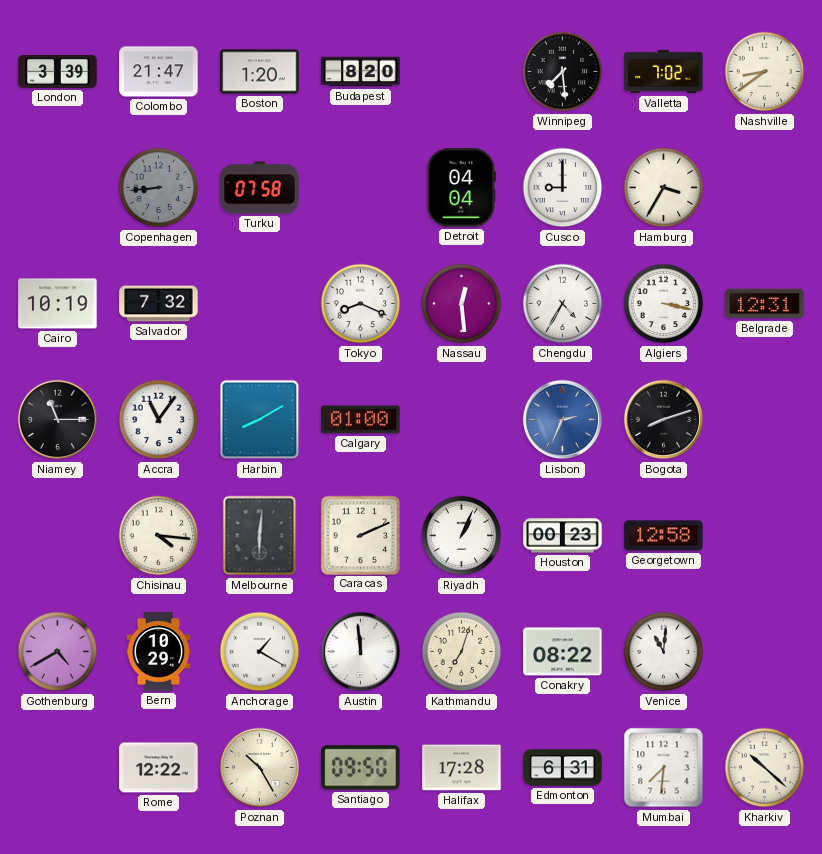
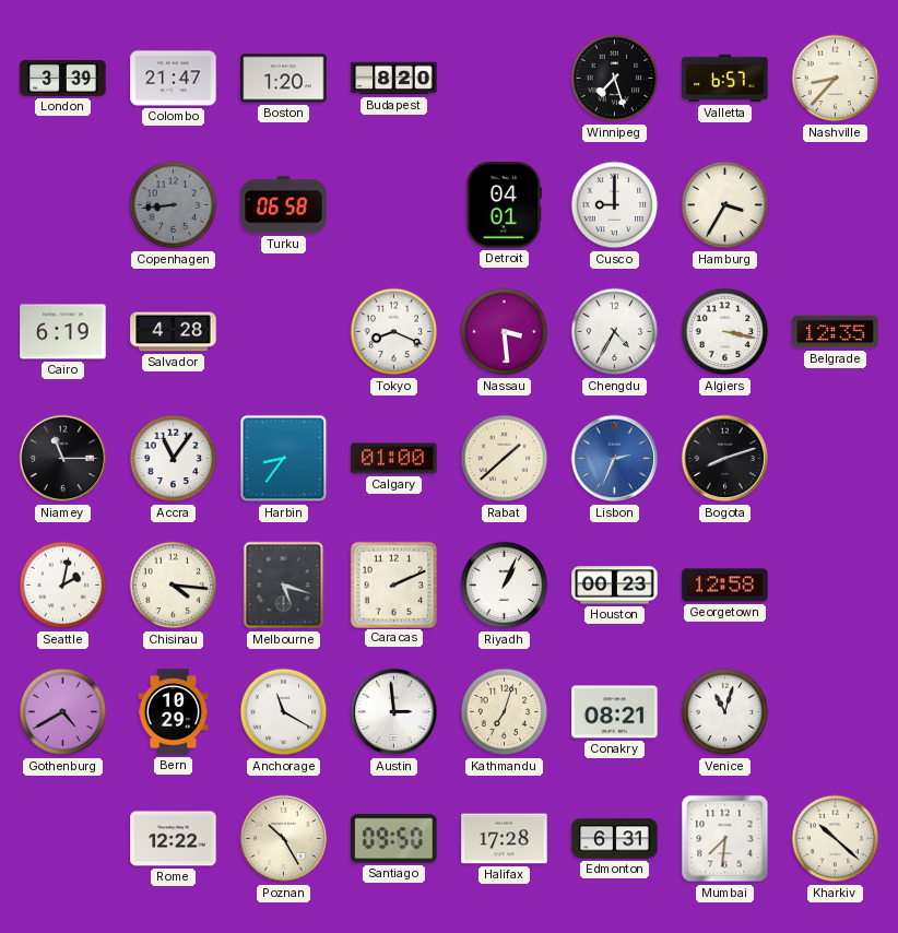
Winnipeg: 7:29 -> 7:27
Valletta: 7:02 -> 6:57
Nashville: 8:39 -> 8:37
Turku: 07:58 -> 06:58
Detroit: 04:04 -> 04:01
Cairo: 10:19 -> 6:19
Salvador: 7:32 -> 4:28
Nassau: 12:29 -> 3:29
Belgrade: 12:31 -> 12:35
Harbin: 8:10 -> 8:36
Rabat: none -> 1:38
Seattle: none -> 2:02
Melbourne: 6:01 -> 5:18
Anchorage: 1:20 -> 11:20
Austin: 11:59 -> 2:59
Conakry: 08:22 -> 08:21
Venice: 11:01 -> 11:03
